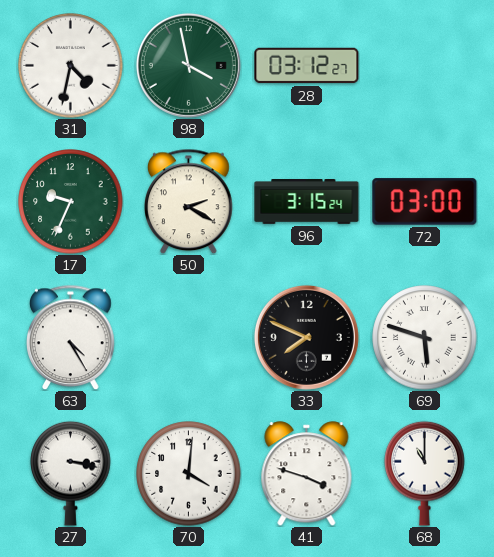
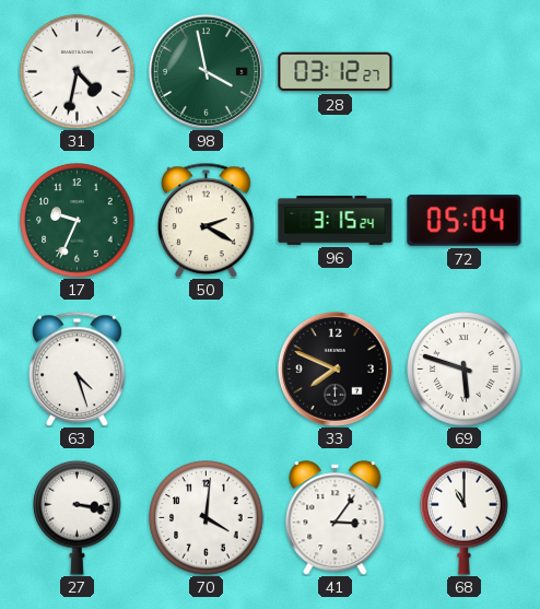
72: 03:00 -> 05:04
63: 4:25 -> 4:27
41: 3:48 -> 3:06
